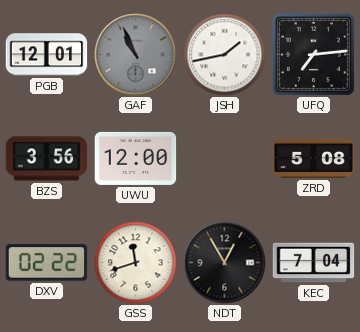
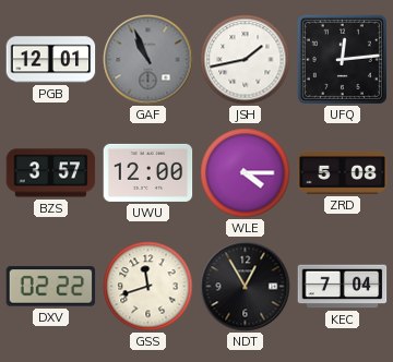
UFQ: 7:14 -> 12:14
BZS: 3:56 -> 3:57
WLE: none -> 4:15
